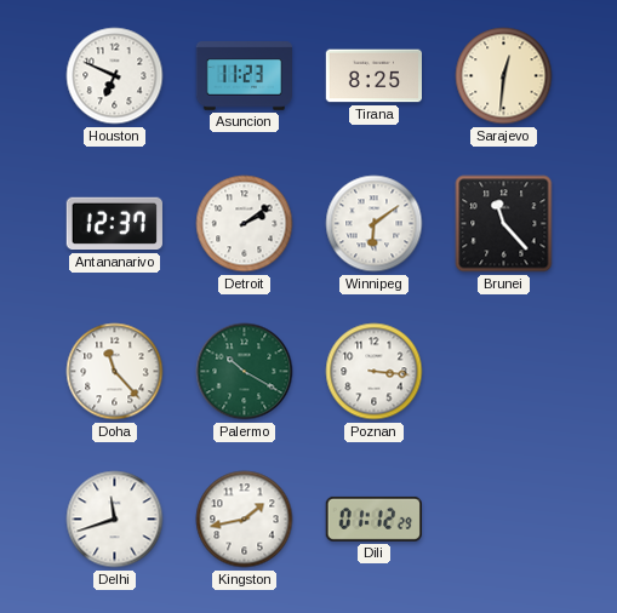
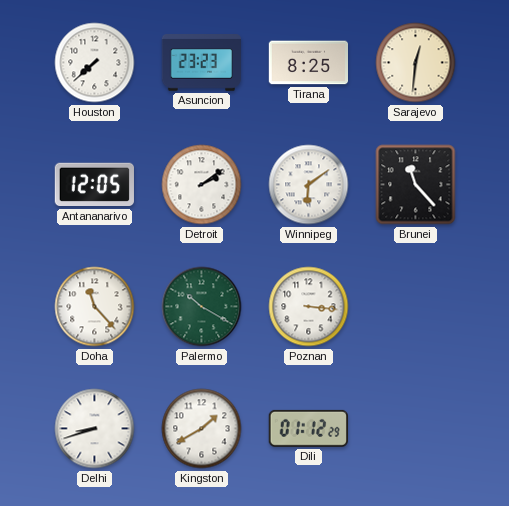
Houston: 6:49 -> 7:38
Asuncion: 11:23 -> 23:23
Antananarivo: 12:37 -> 12:05
Delhi: 11:42 -> 8:42
Kingston: 1:43 -> 1:40
